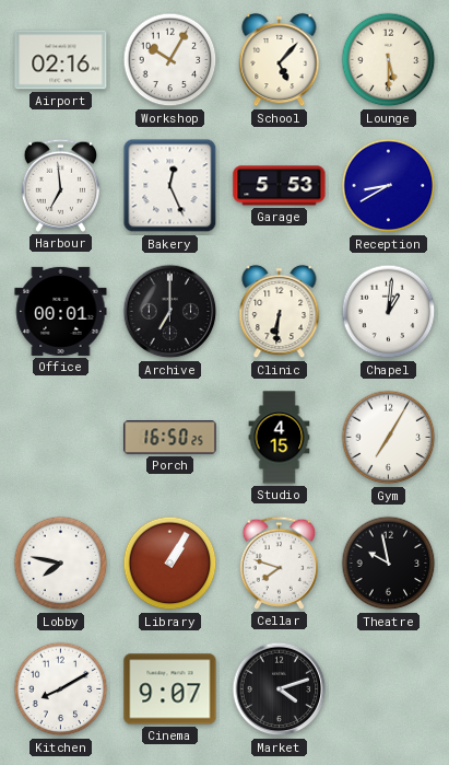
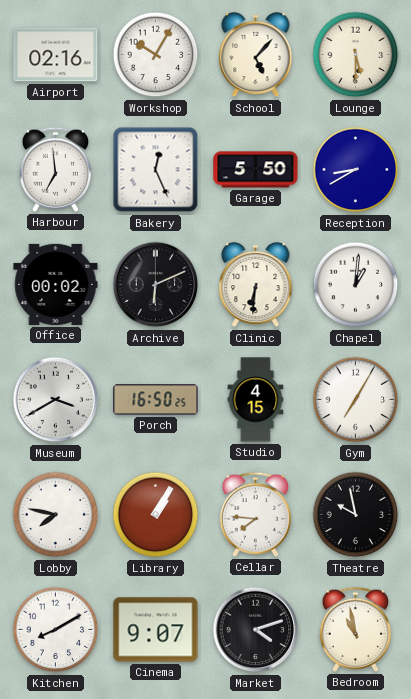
Garage: 5:53 -> 5:50
Office: 00:01 -> 00:02
Archive: 7:00 -> 6:11
Museum: none -> 3:40
Cellar: 7:48 -> 7:46
Bedroom: none -> 10:58
